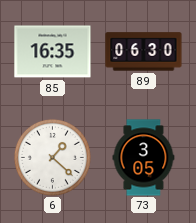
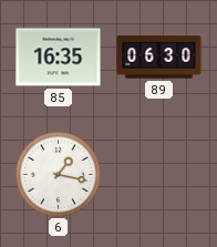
6: 1:22 -> 1:17
73: 3:05 -> none
